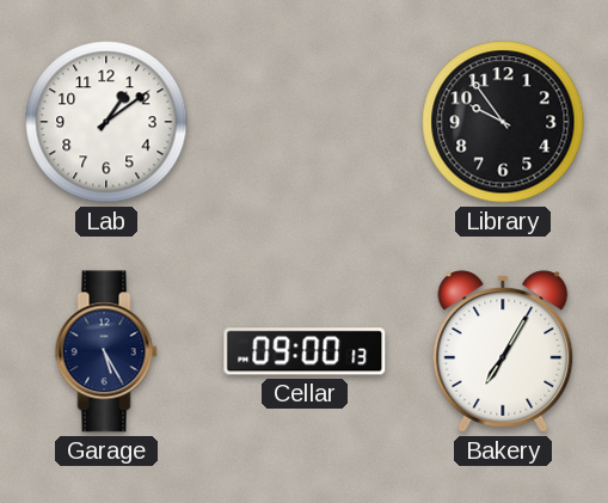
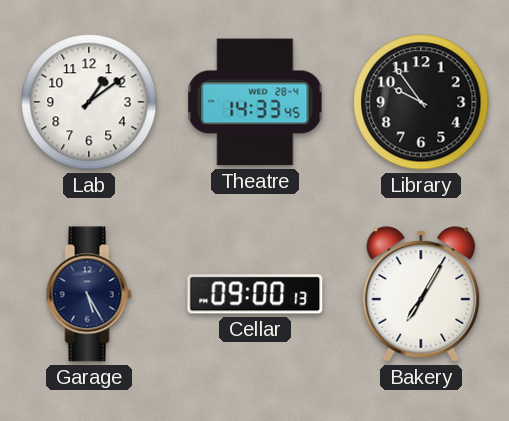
Theatre: none -> 14:33
